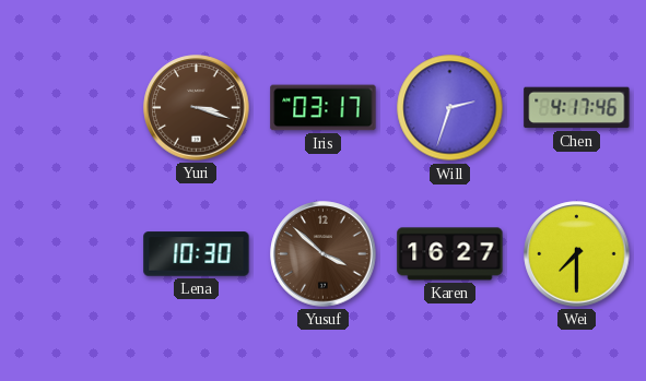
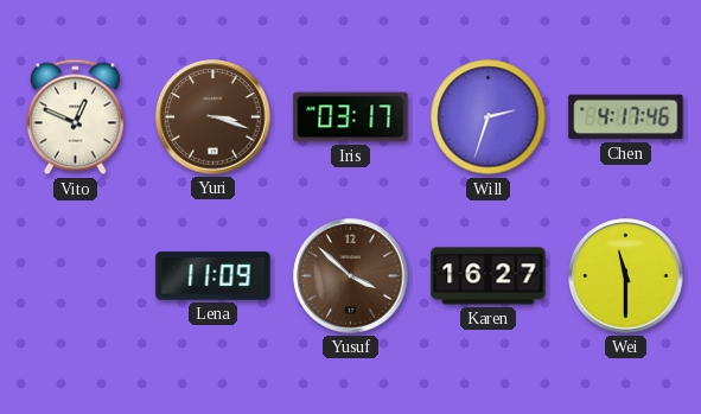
Vito: none -> 12:49
Lena: 10:30 -> 11:09
Wei: 7:30 -> 11:30
